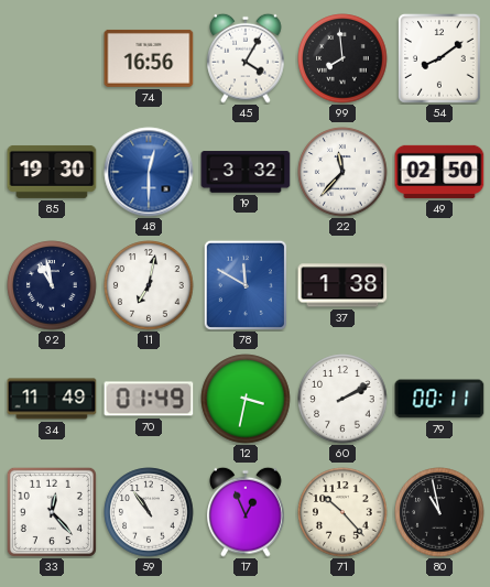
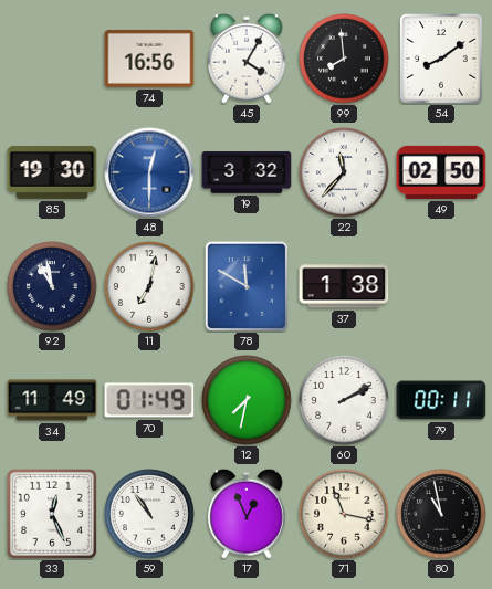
12: 3:32 -> 7:32
33: 12:23 -> 12:26
71: 10:23 -> 11:17
